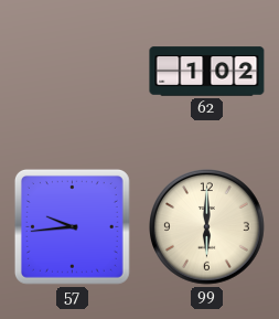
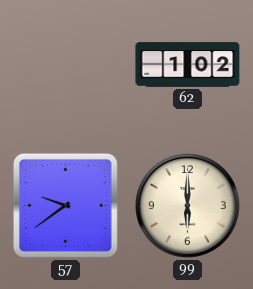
57: 9:44 -> 9:39
